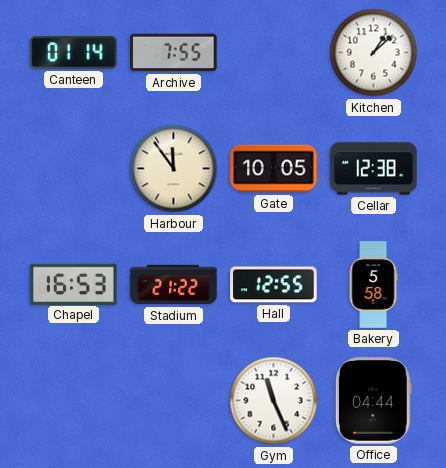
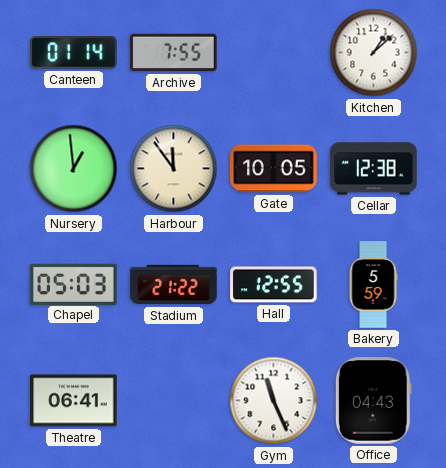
Nursery: none -> 12:59
Chapel: 16:53 -> 05:03
Bakery: 5:58 -> 5:59
Theatre: none -> 06:41
Office: 04:44 -> 04:43
